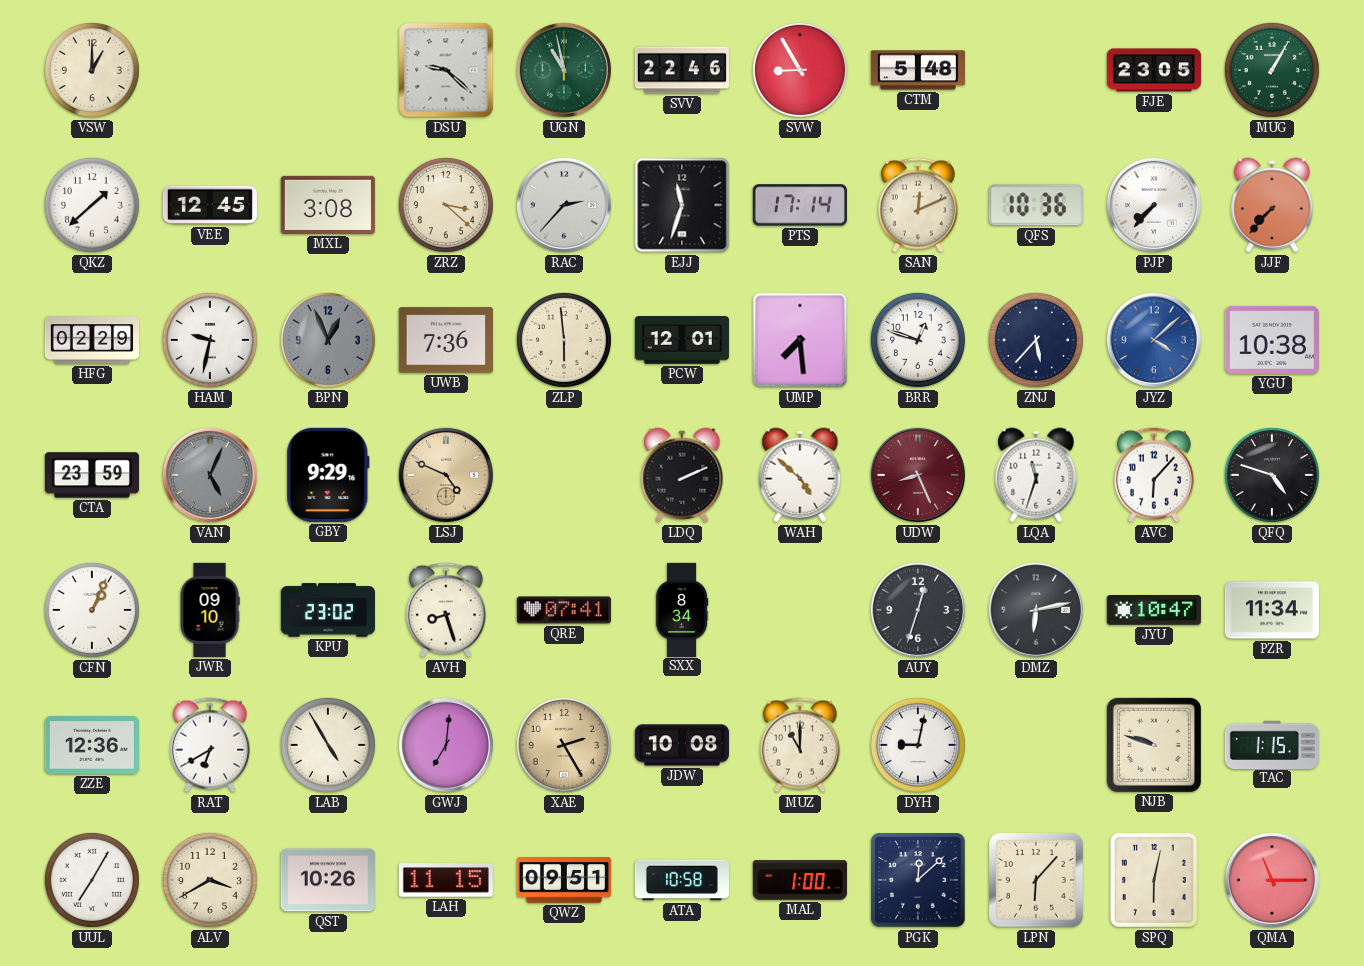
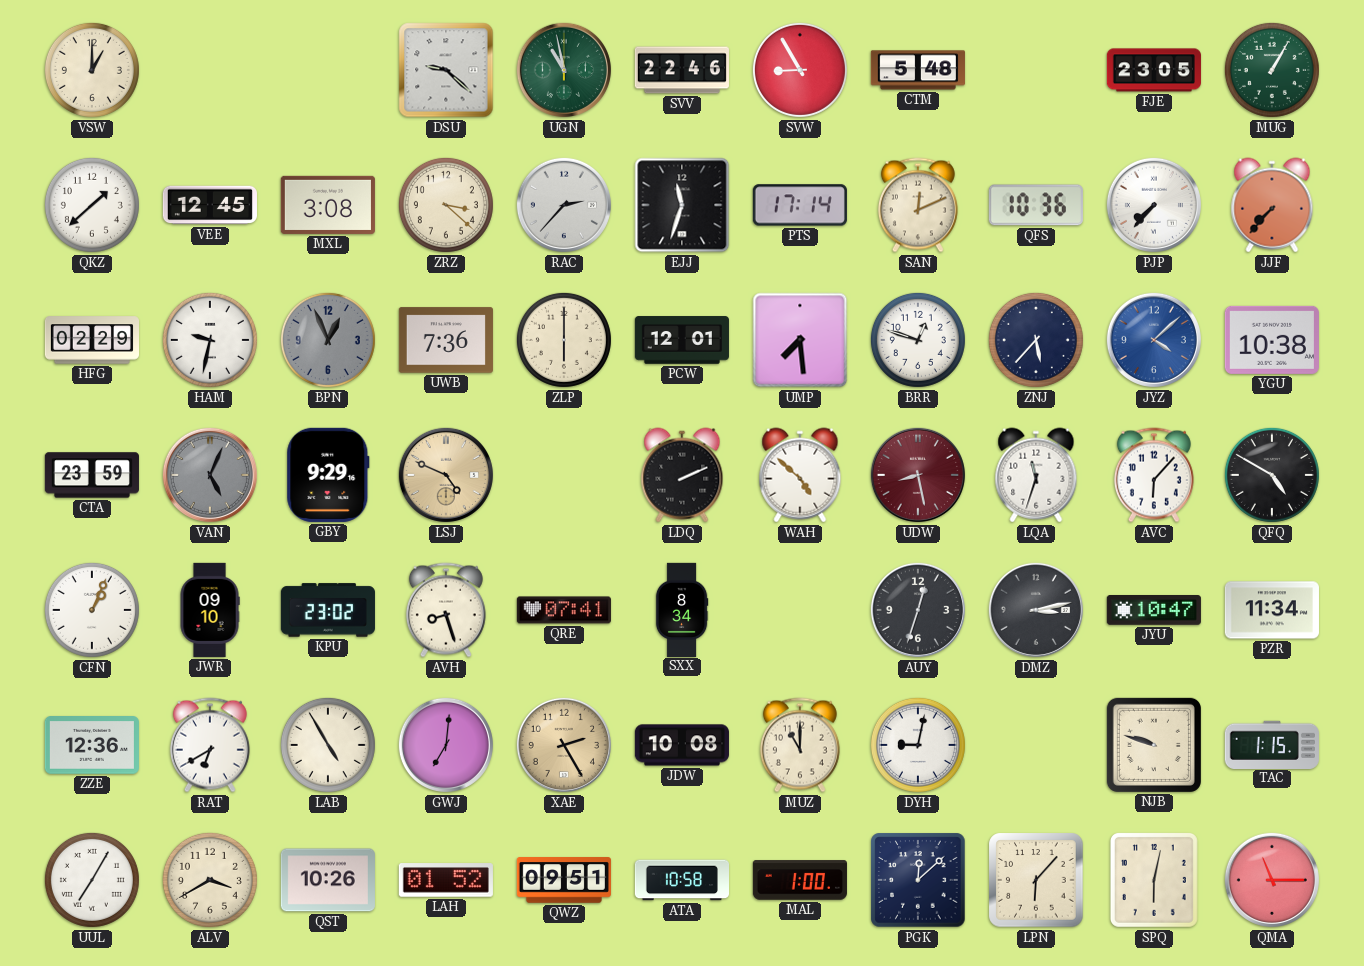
ZLP: 5:59 -> 6:00
UDW: 8:26 -> 8:28
QFQ: 4:48 -> 4:50
DMZ: 6:13 -> 3:13
LAH: 11:15 -> 01:52
